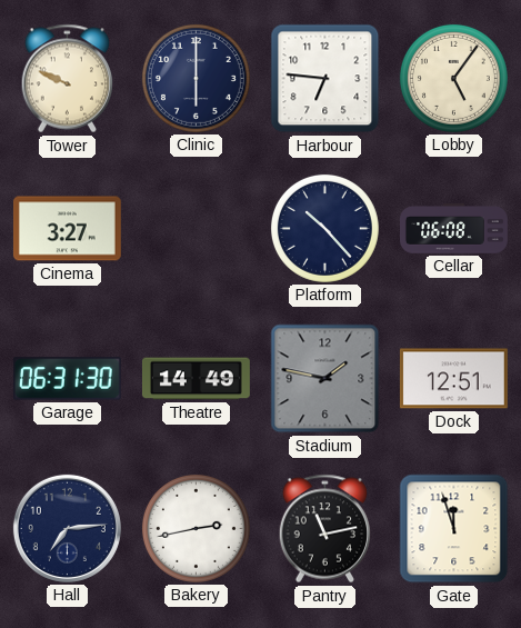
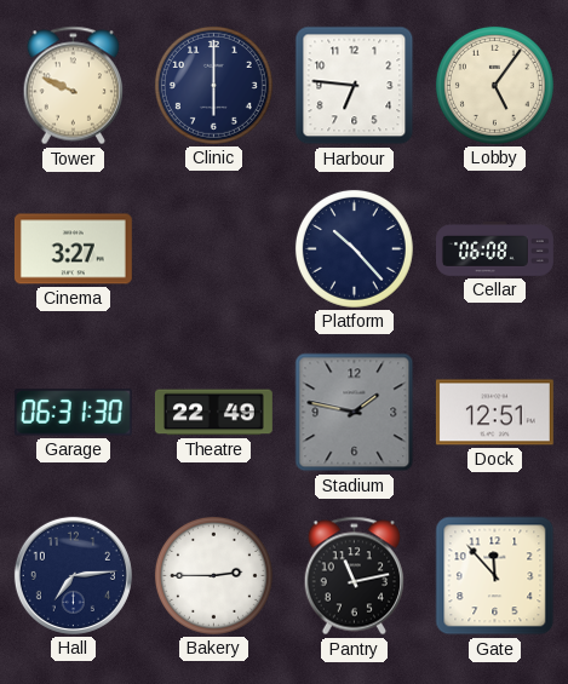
Theatre: 14:49 -> 22:49
Bakery: 2:43 -> 2:45
Gate: 11:57 -> 11:53
